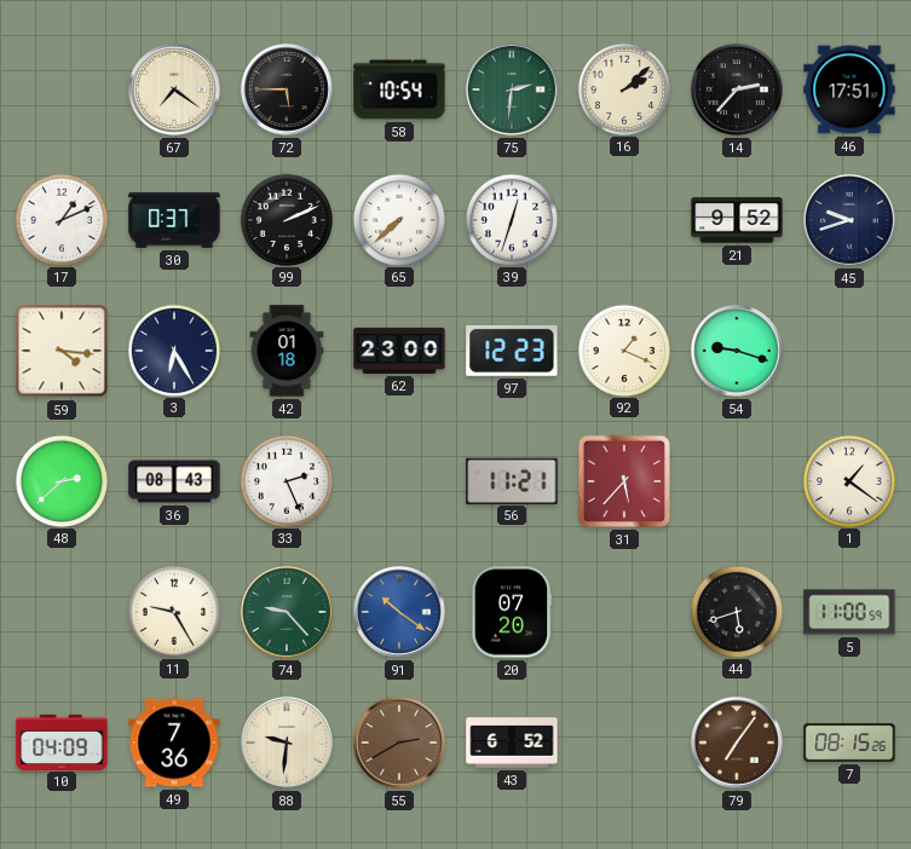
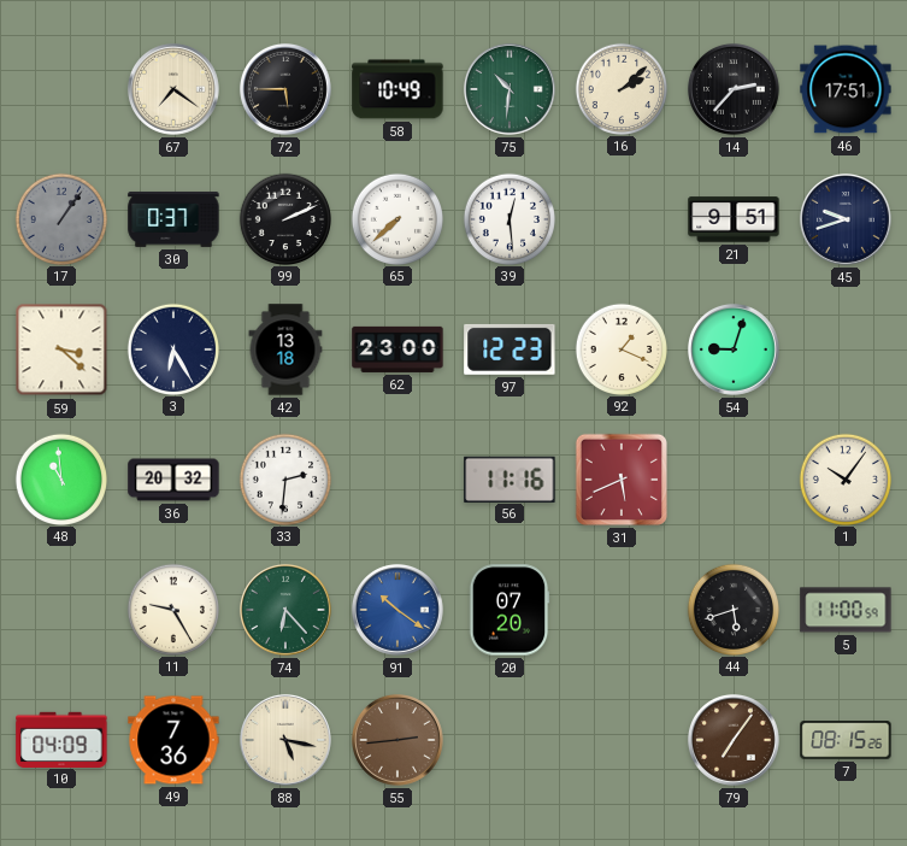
58: 10:54 -> 10:49
75: 2:31 -> 10:31
17: 1:11 -> 1:06
17 dial: white -> grey
39: 12:33 -> 12:29
21: 9:52 -> 9:51
59: 4:16 -> 3:22
42: 01:18 -> 13:18
54: 9:18 -> 9:03
48: 2:38 -> 10:59
36: 08:43 -> 20:32
33: 2:26 -> 2:31
56: 11:21 -> 11:16
31: 5:37 -> 5:41
1: 1:21 -> 10:06
74: 9:23 -> 6:23
88: 9:31 -> 5:17
55: 2:40 -> 2:44
43: 6:52 -> none
